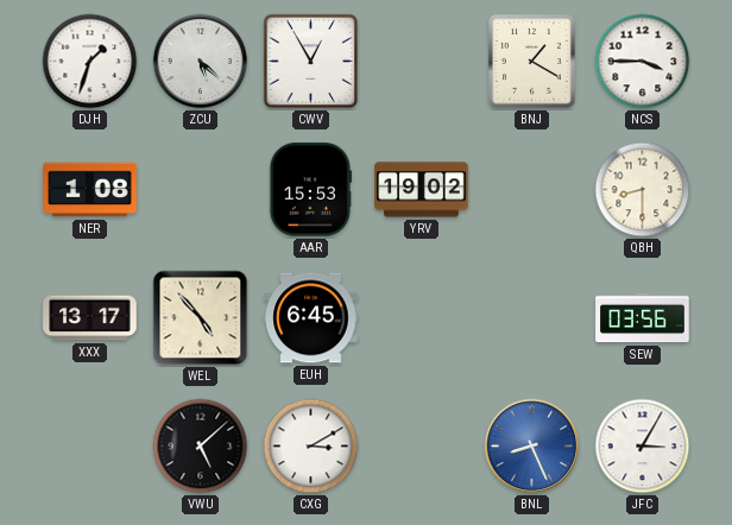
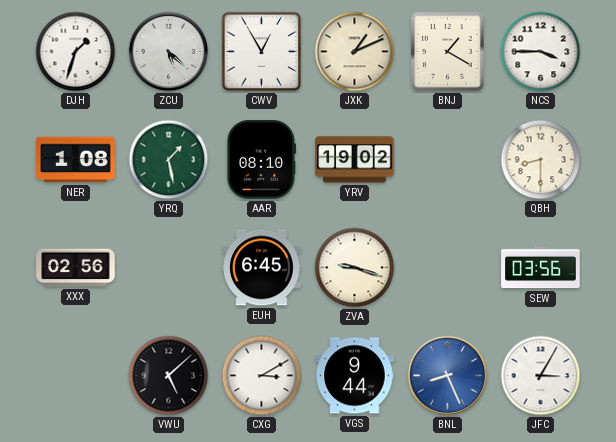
JXK: none -> 1:11
YRQ: none -> 1:28
AAR: 15:53 -> 08:10
XXX: 13:17 -> 02:56
WEL: 4:53 -> none
ZVA: none -> 9:18
VGS: none -> 9:44
